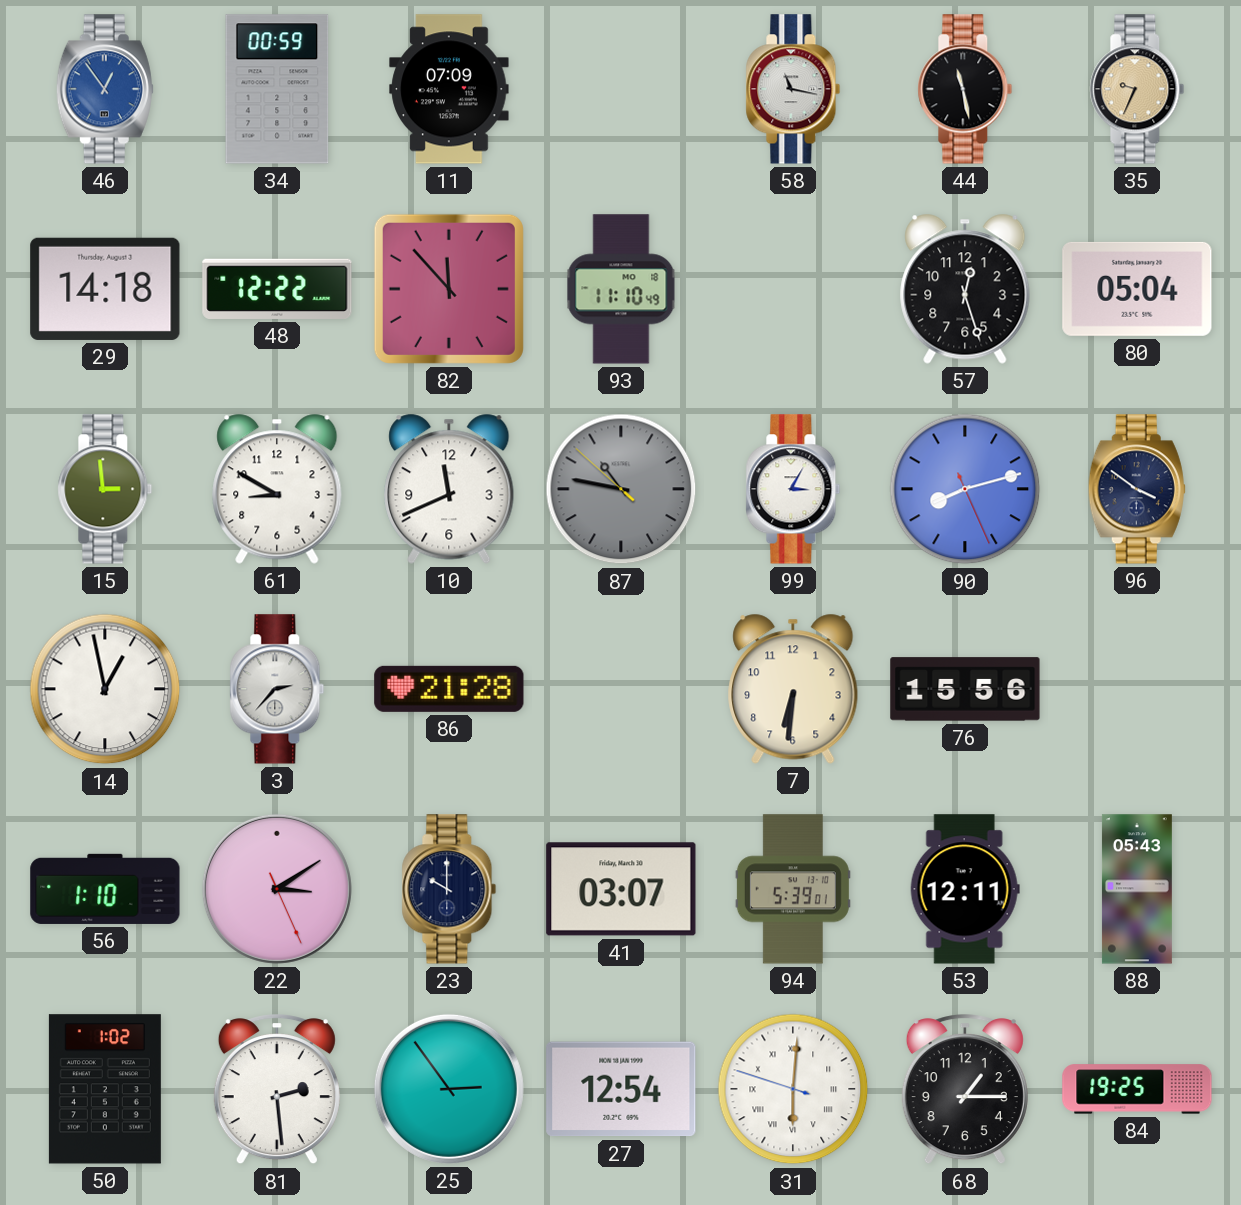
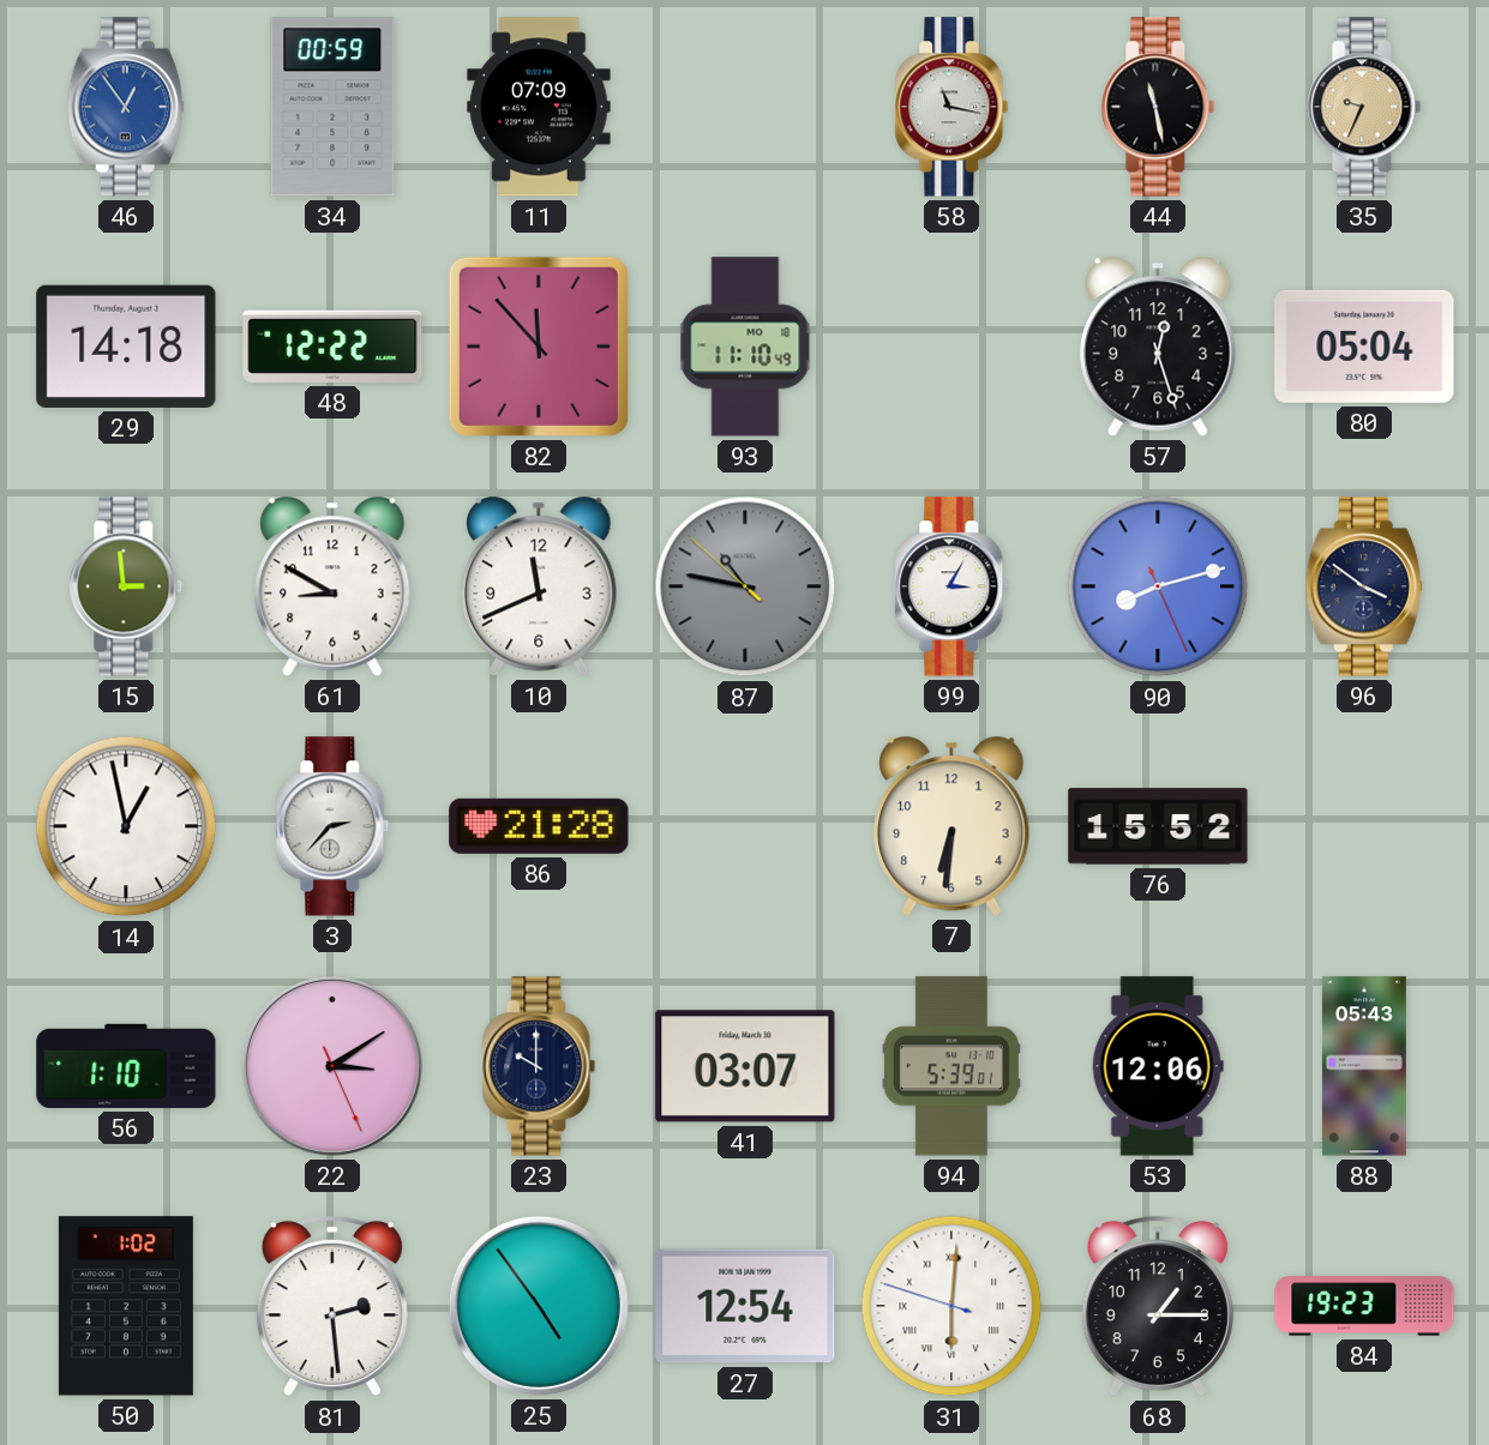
76: 15:56 -> 15:52
53: 12:11 -> 12:06
25: 2:54 -> 4:54
84: 19:25 -> 19:23
